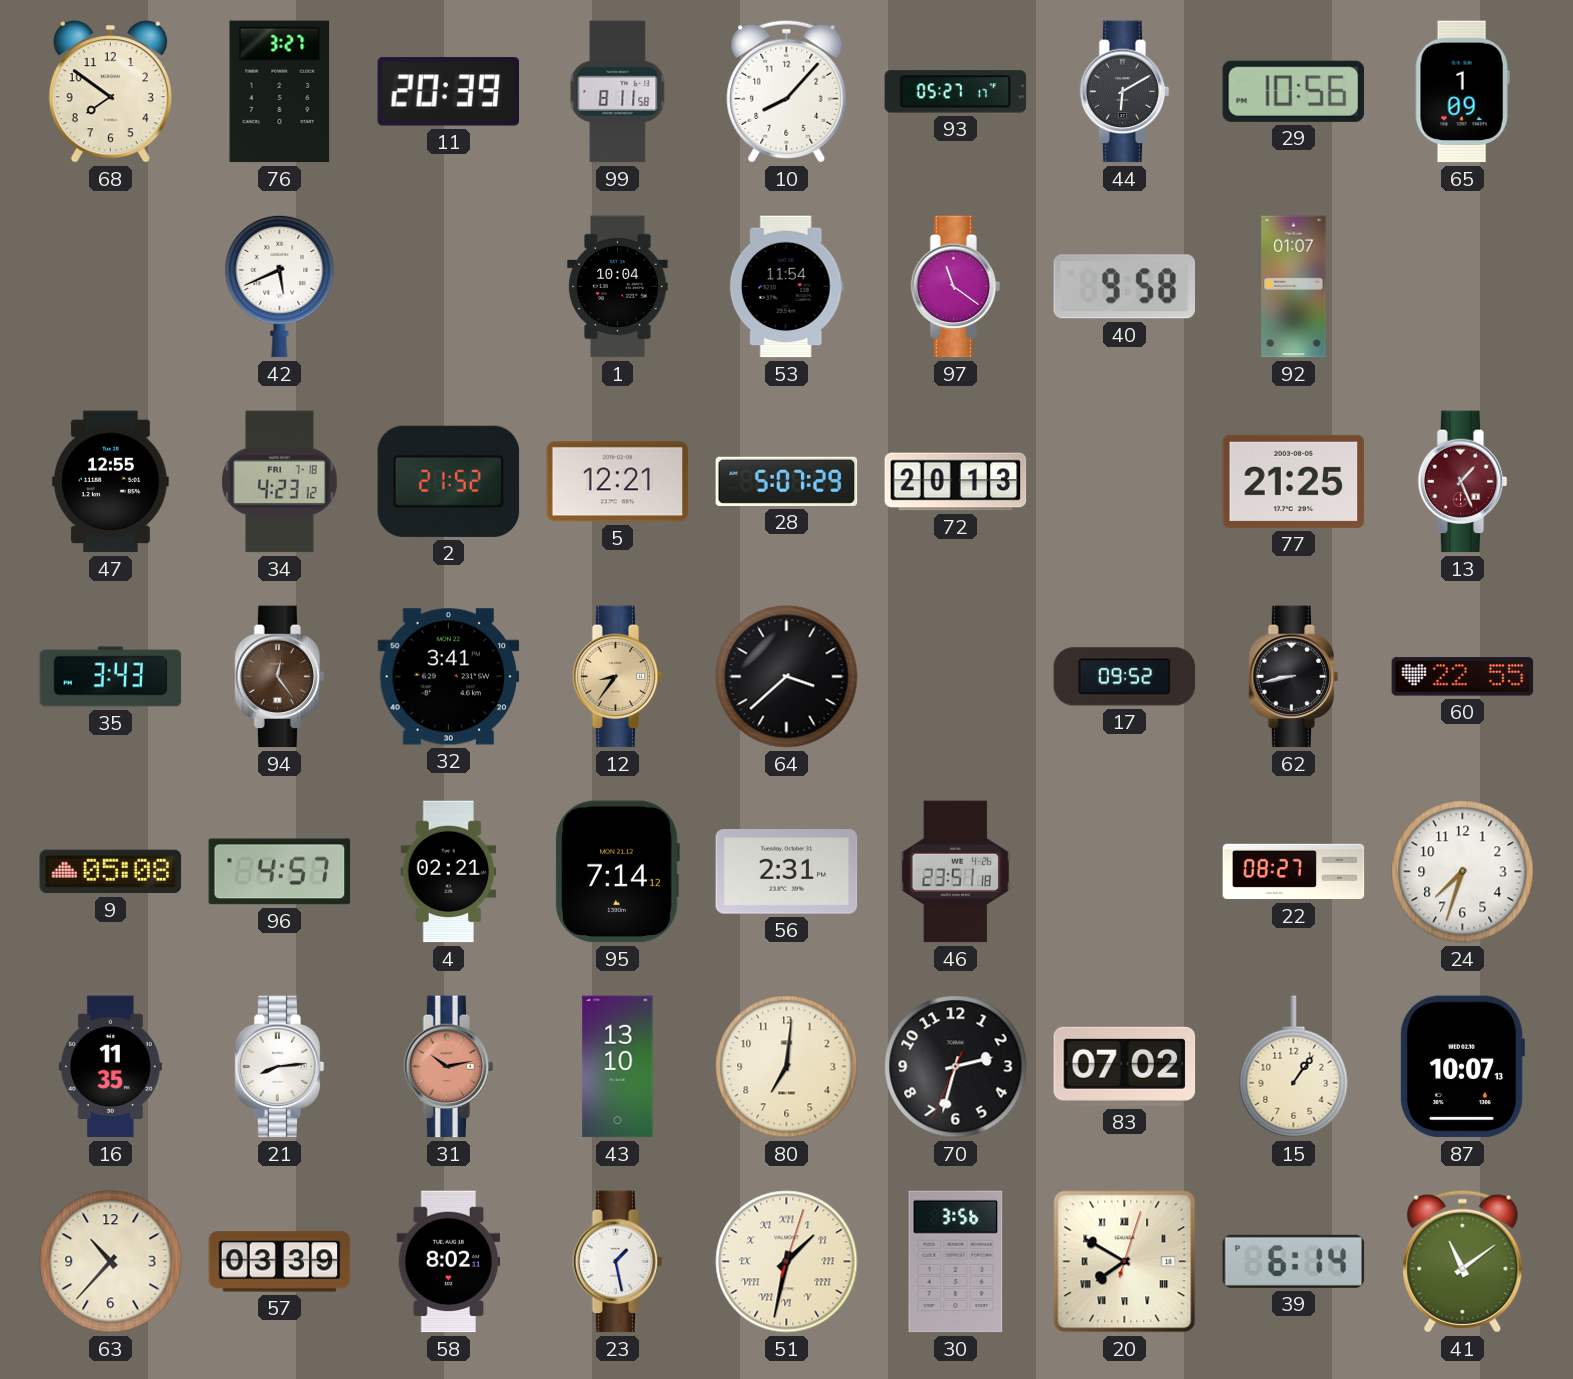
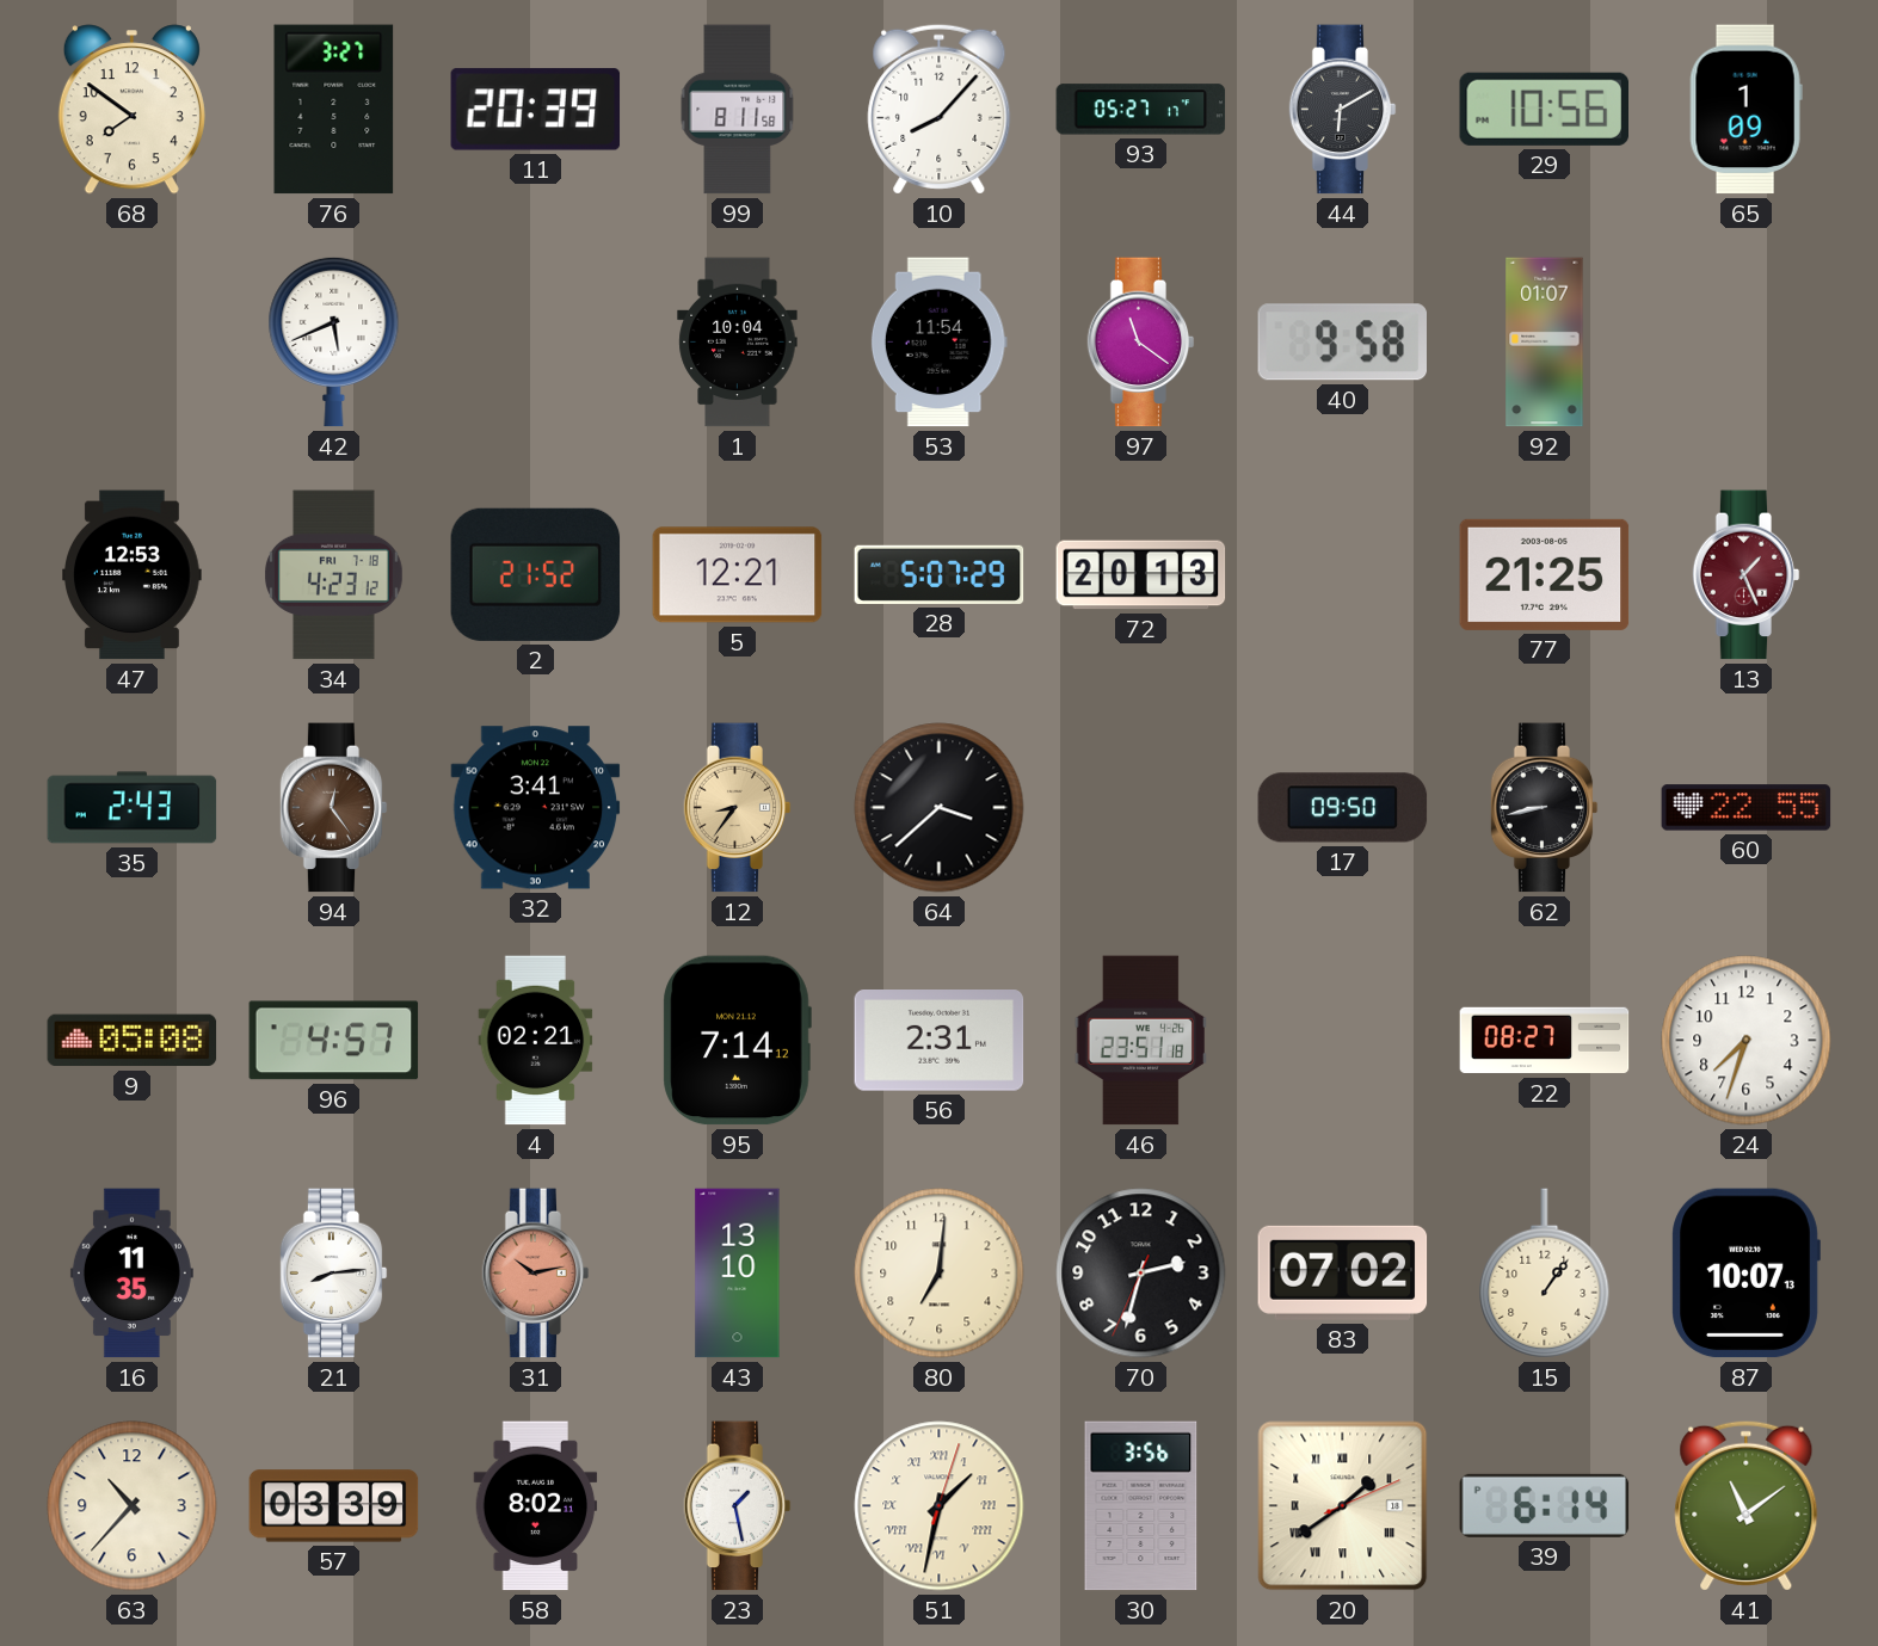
47: 12:55 -> 12:53
35: 3:43 -> 2:43
17: 09:52 -> 09:50
20: 7:50 -> 1:39
